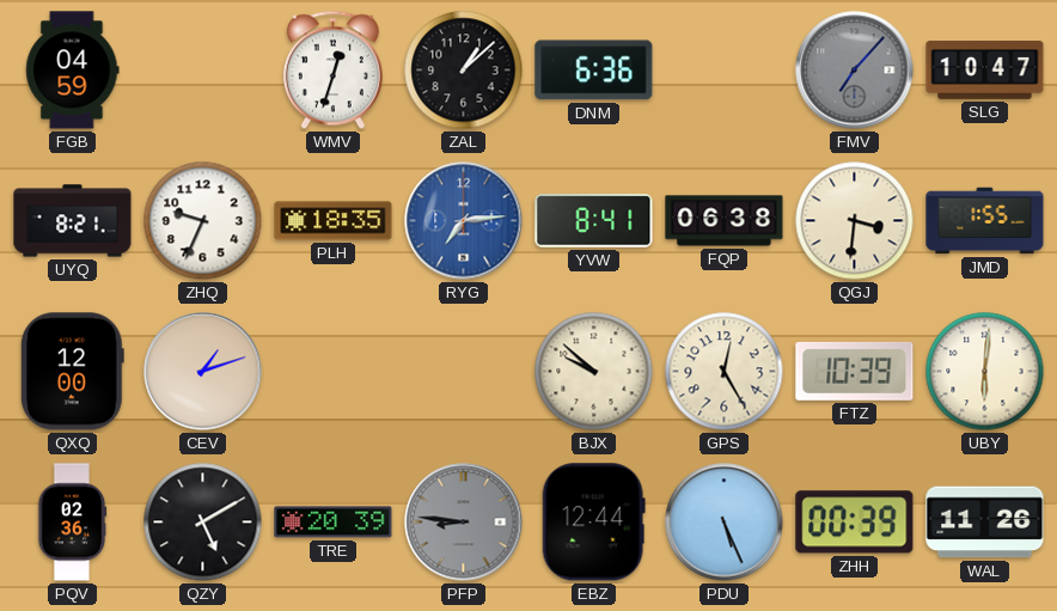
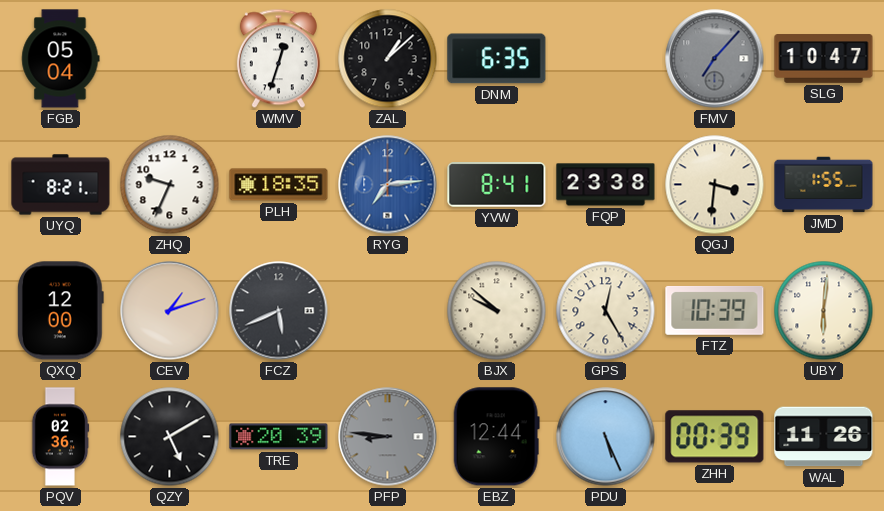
FGB: 04:59 -> 05:04
DNM: 6:36 -> 6:35
FQP: 06:38 -> 23:38
FCZ: none -> 5:41
